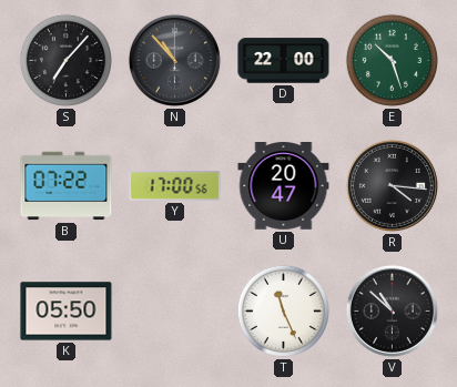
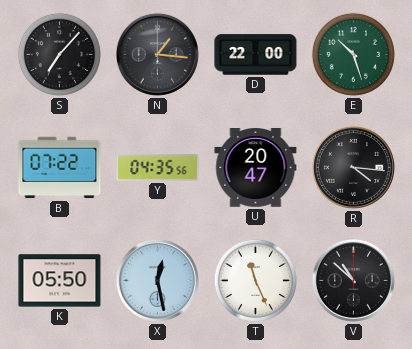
N: 10:53 -> 1:16
Y: 17:00 -> 04:35
X: none -> 12:28
